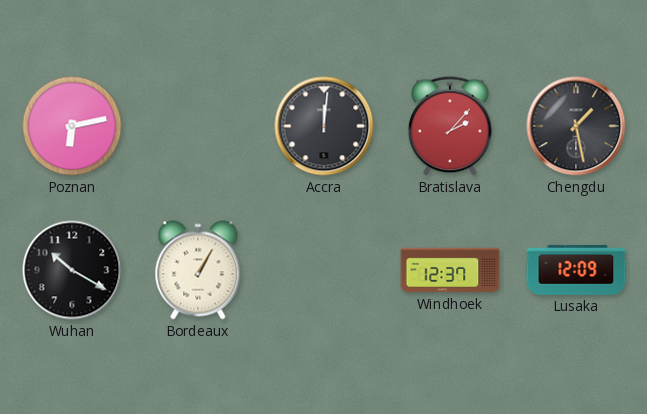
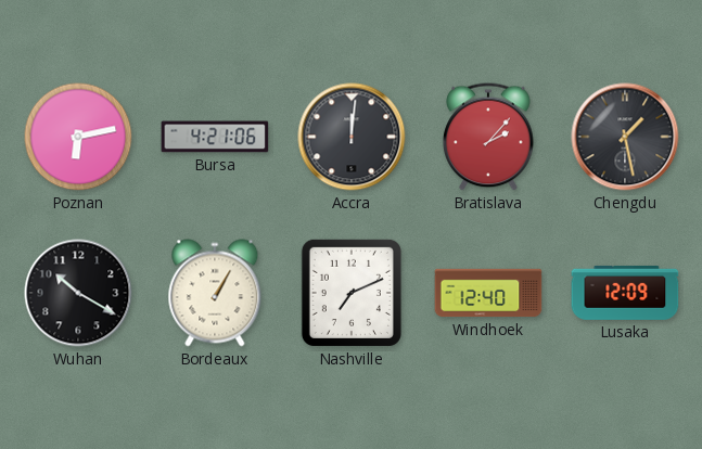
Bursa: none -> 4:21
Nashville: none -> 7:11
Windhoek: 12:37 -> 12:40
